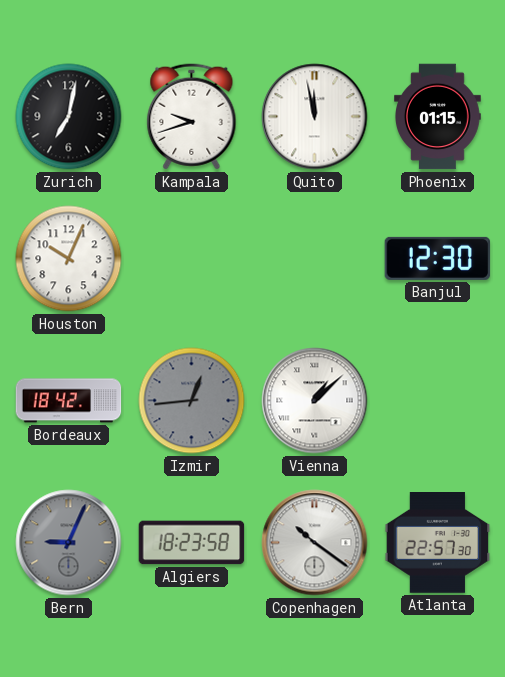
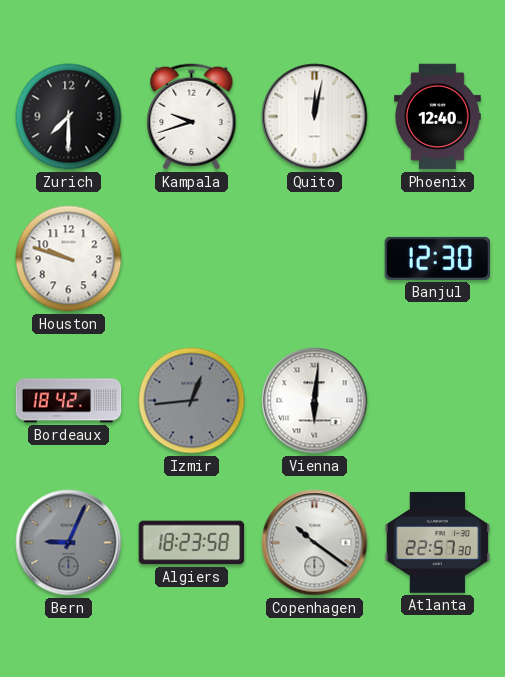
Zurich: 7:02 -> 7:30
Quito: 11:58 -> 12:02
Phoenix: 01:15 -> 12:40
Houston: 10:04 -> 9:48
Vienna: 1:08 -> 6:01
